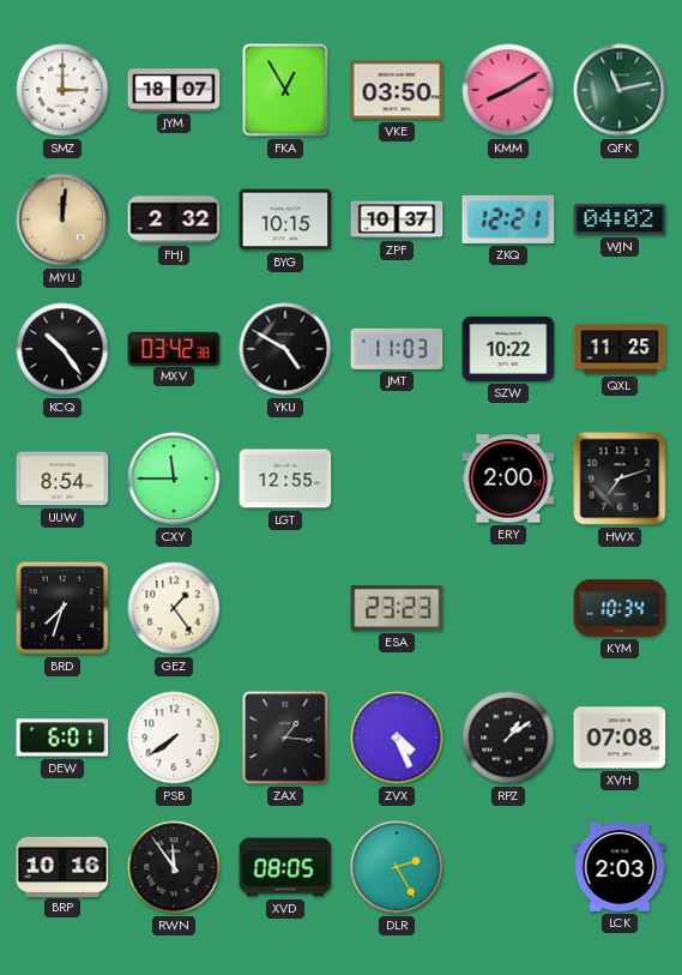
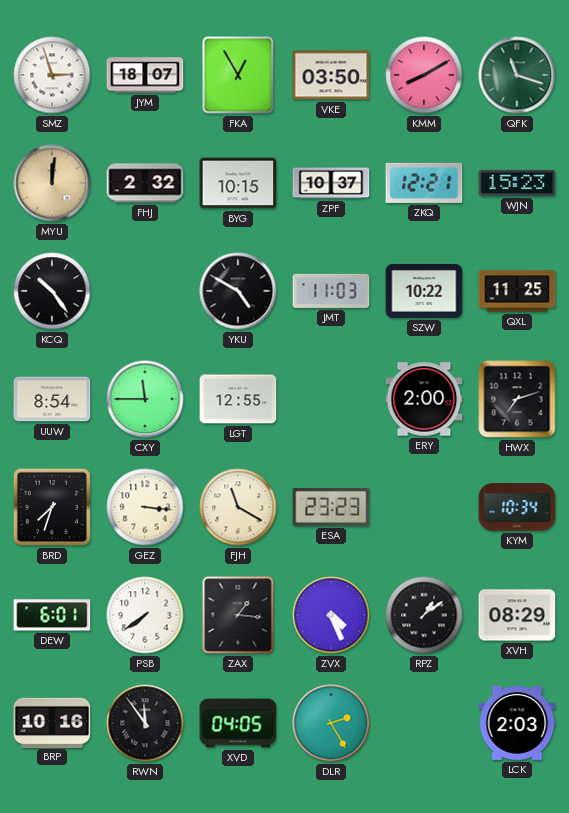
SMZ: 3:00 -> 2:57
QFK: 11:13 -> 11:18
WJN: 04:02 -> 15:23
MXV: 03:42 -> none
GEZ: 1:24 -> 3:16
FJH: none -> 11:20
XVH: 07:08 -> 08:29
XVD: 08:05 -> 04:05
